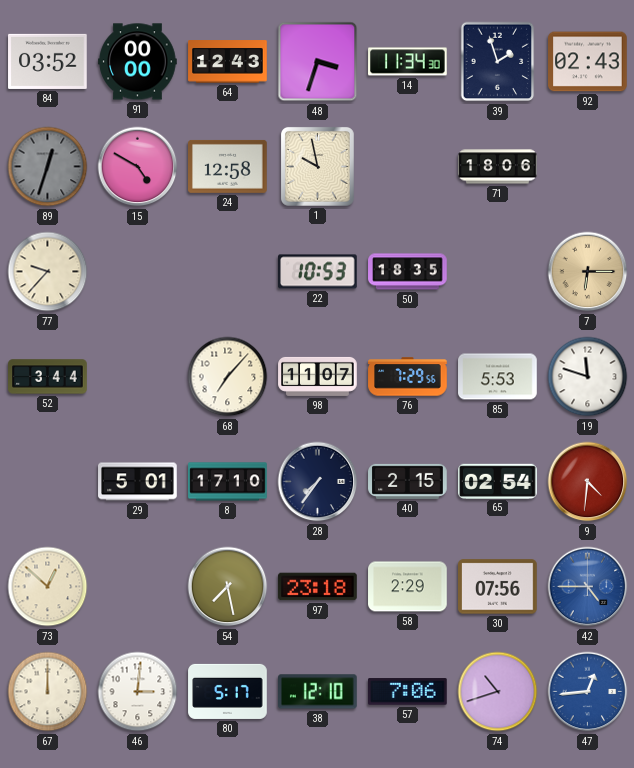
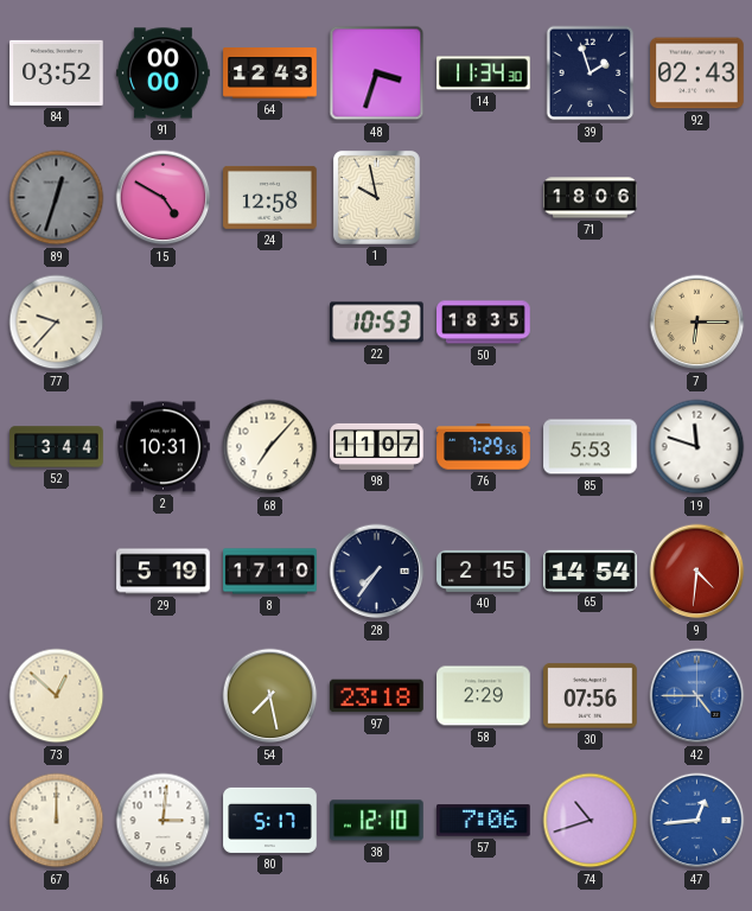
2: none -> 10:31
29: 5:01 -> 5:19
65: 02:54 -> 14:54
